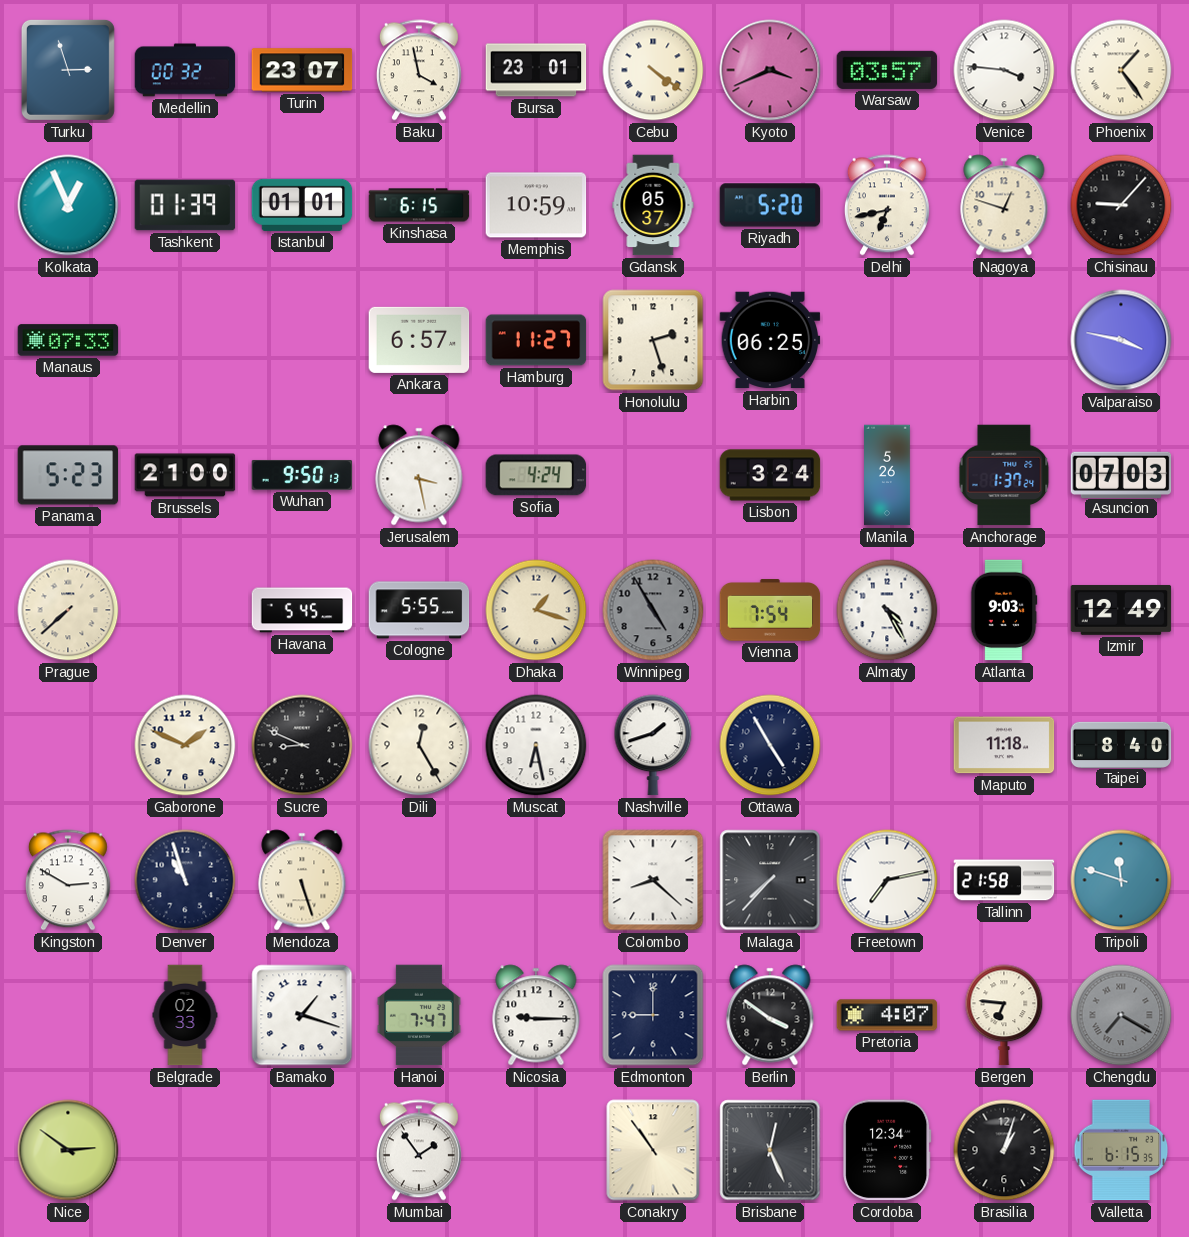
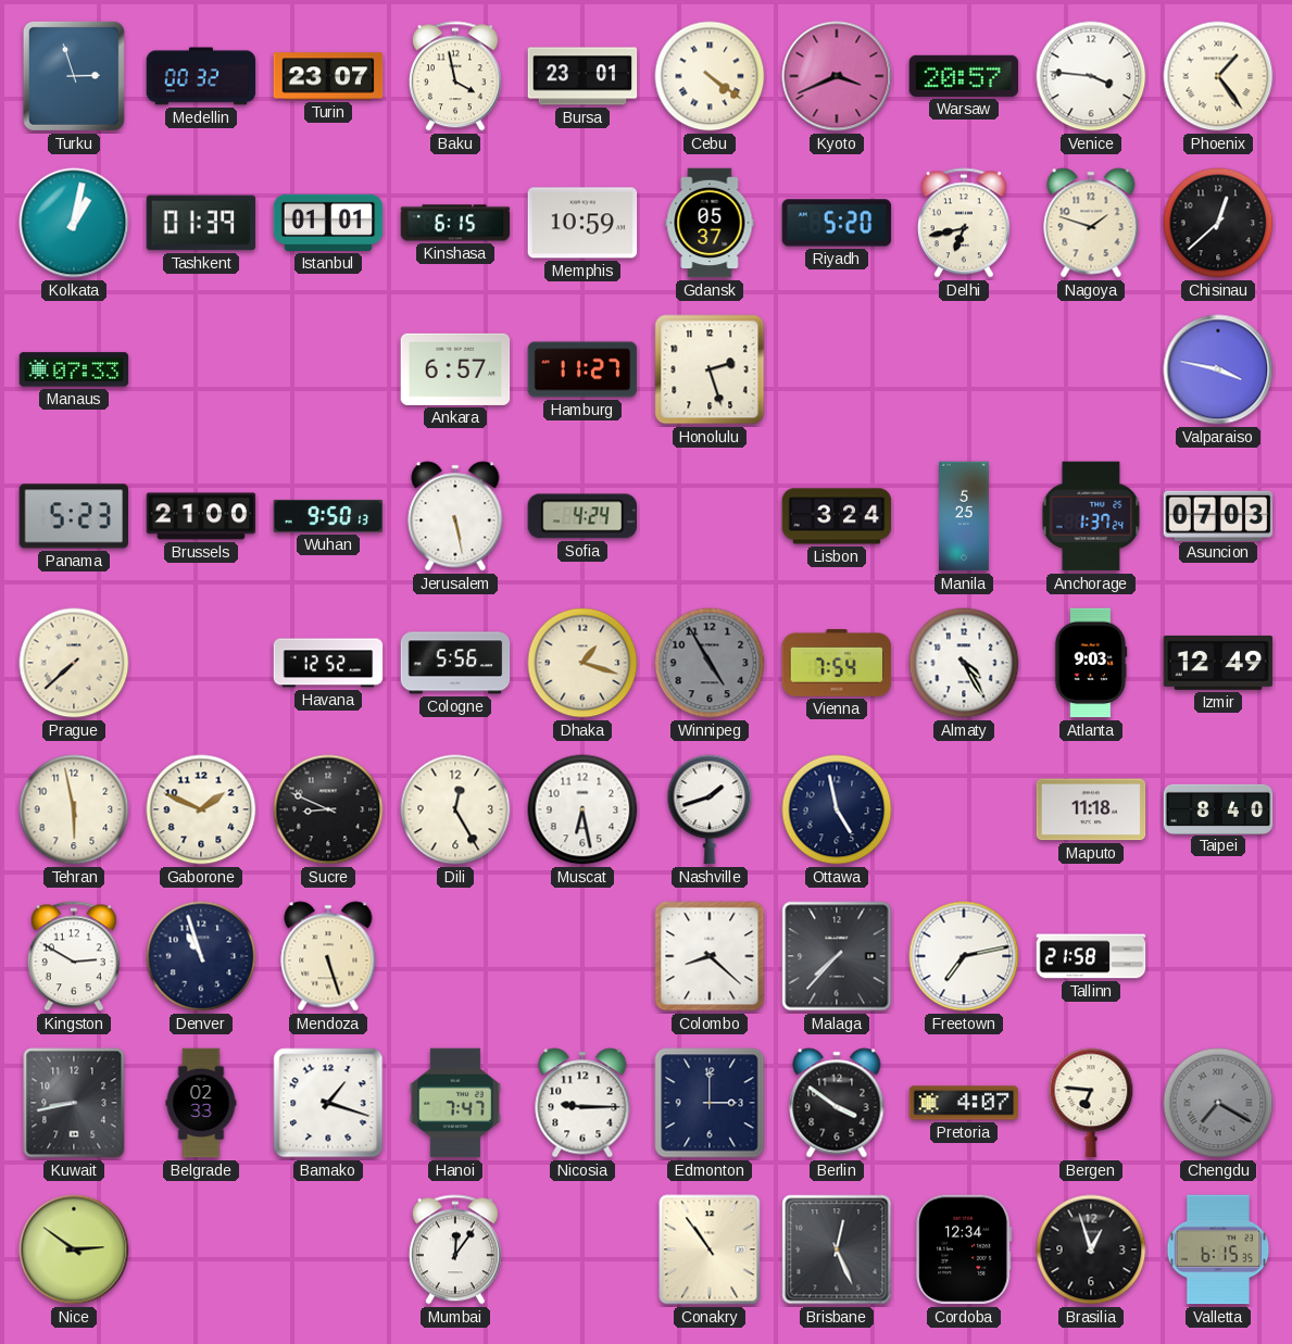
Warsaw: 03:57 -> 20:57
Kolkata: 12:56 -> 1:02
Nagoya: 12:48 -> 1:48
Chisinau: 9:07 -> 12:38
Harbin: 06:25 -> none
Jerusalem: 3:28 -> 5:28
Manila: 5:26 -> 5:25
Havana: 5:45 -> 12:52
Cologne: 5:55 -> 5:56
Tehran: none -> 5:58
Ottawa: 4:55 -> 4:58
Tripoli: 11:48 -> none
Kuwait: none -> 8:43
Edmonton: 9:00 -> 3:00
Mumbai: 1:54 -> 12:06
Brasilia: 1:03 -> 12:57
